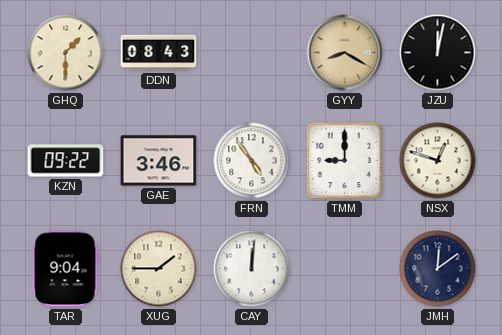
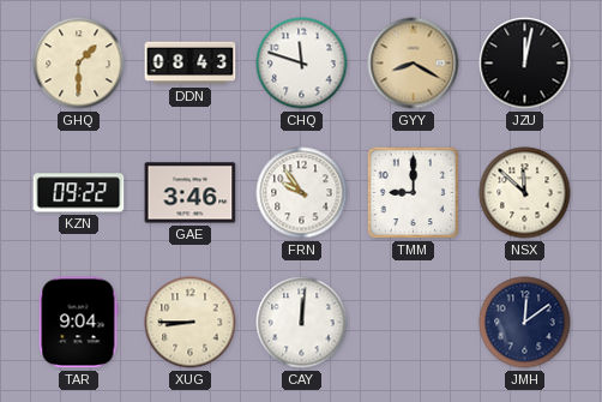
CHQ: none -> 11:48
FRN: 4:54 -> 9:54
NSX: 12:48 -> 11:52
XUG: 1:45 -> 8:45
